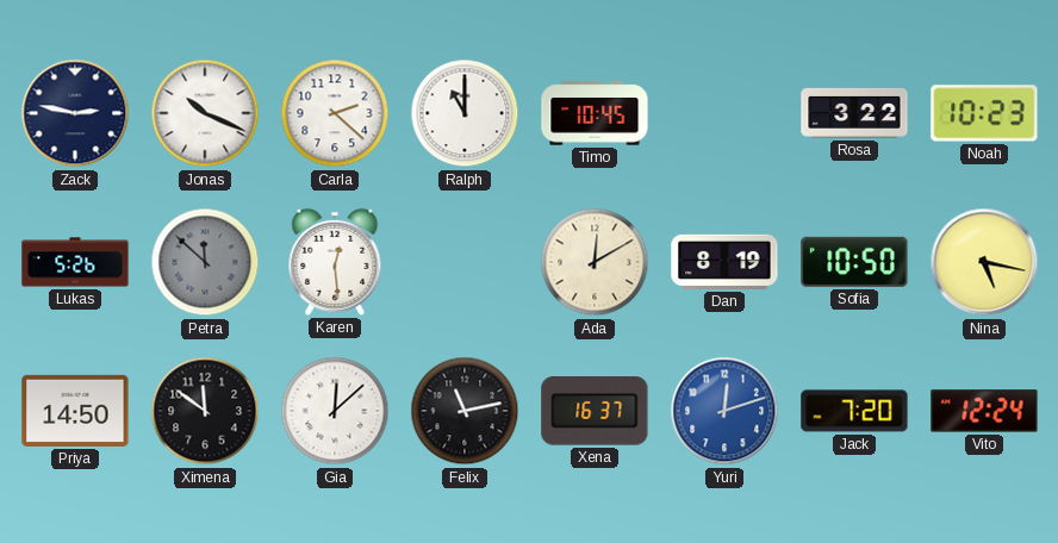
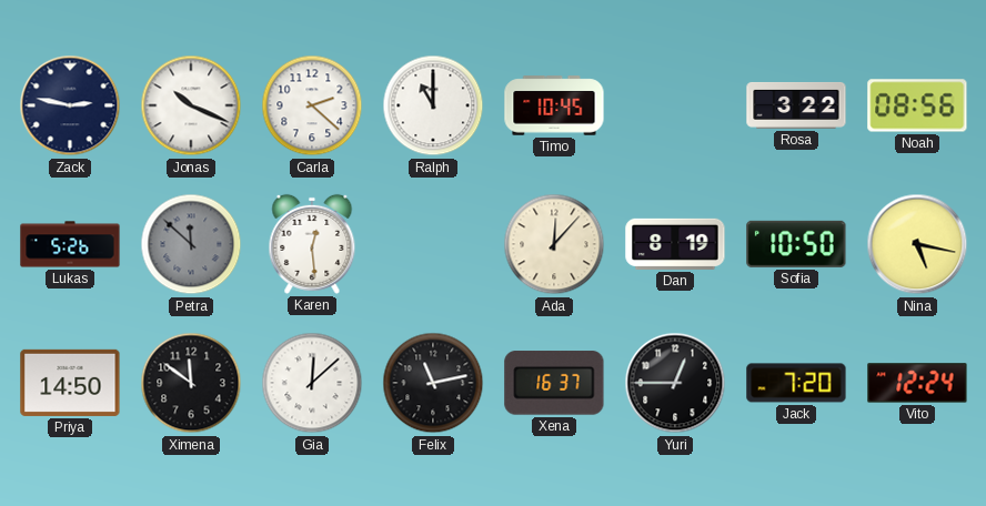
Noah: 10:23 -> 08:56
Ada: 12:10 -> 12:07
Yuri: 12:12 -> 12:45
Yuri dial: blue -> black
